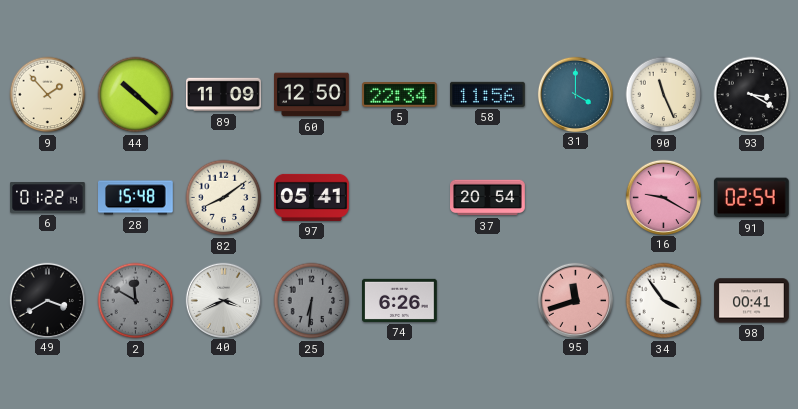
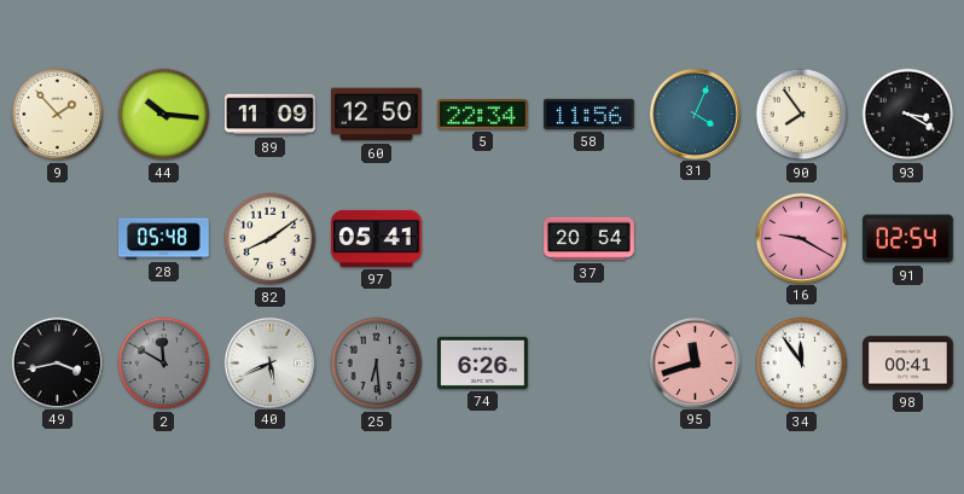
44: 10:22 -> 10:16
31: 4:00 -> 4:04
90: 11:26 -> 7:54
6: 01:22 -> none
28: 15:48 -> 05:48
49: 3:40 -> 3:43
40: 3:41 -> 5:41
25: 6:31 -> 6:29
34: 3:54 -> 11:54
